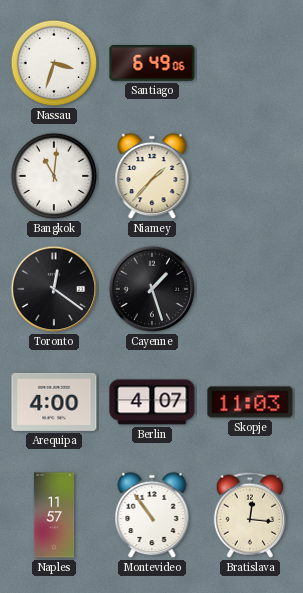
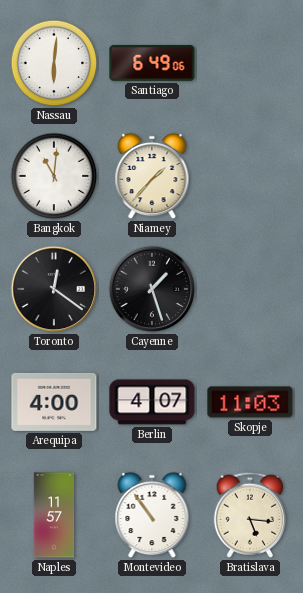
Nassau: 3:33 -> 6:01
Bratislava: 12:16 -> 5:16
